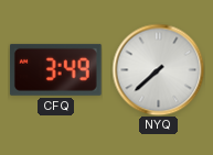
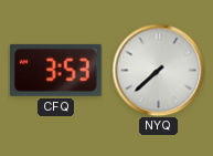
CFQ: 3:49 -> 3:53
